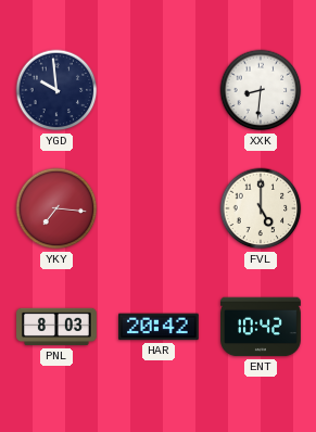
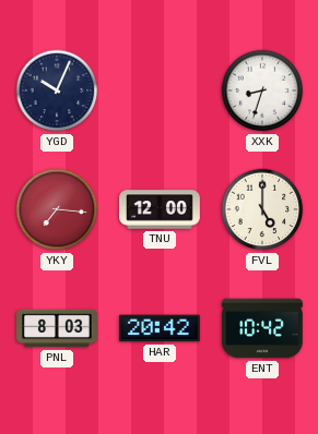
YGD: 9:59 -> 10:04
XXK: 8:31 -> 8:33
TNU: none -> 12:00
